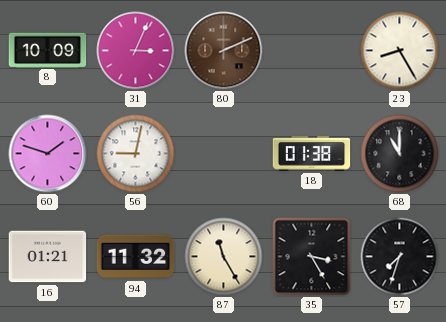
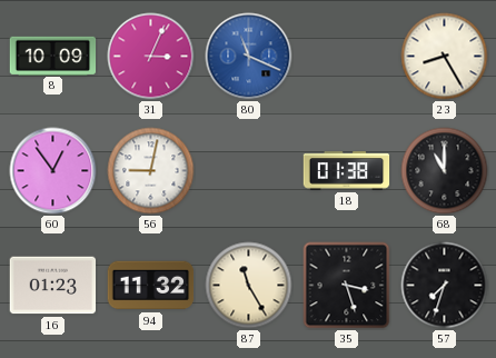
80: 2:11 -> 11:19
80 dial: brown -> blue
60: 1:48 -> 12:54
16: 01:21 -> 01:23
35: 3:25 -> 3:27
